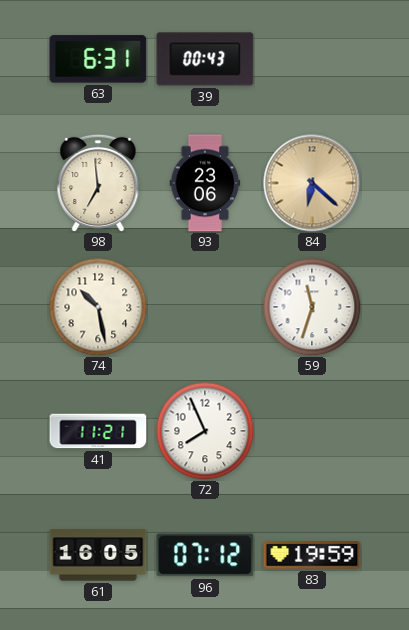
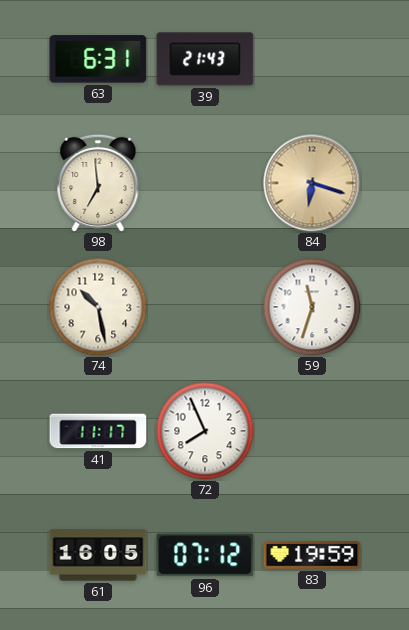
39: 00:43 -> 21:43
93: 23:06 -> none
84: 6:22 -> 6:18
41: 11:21 -> 11:17
